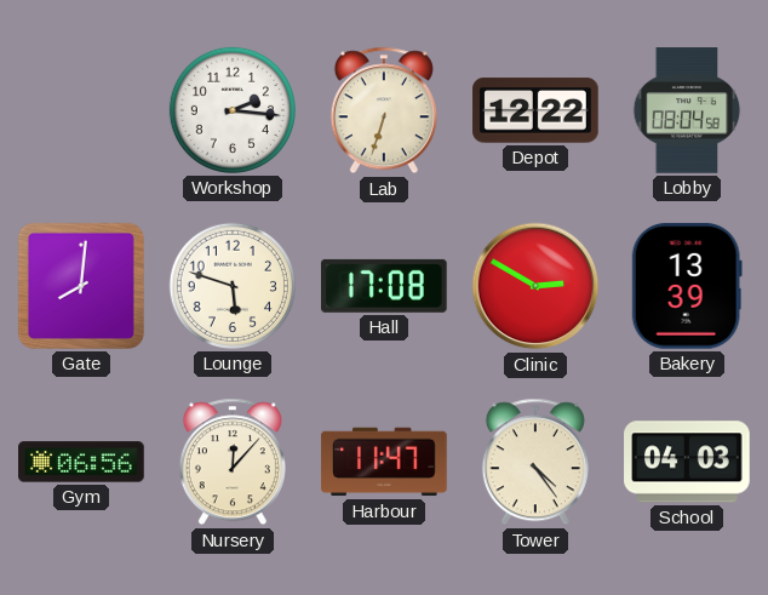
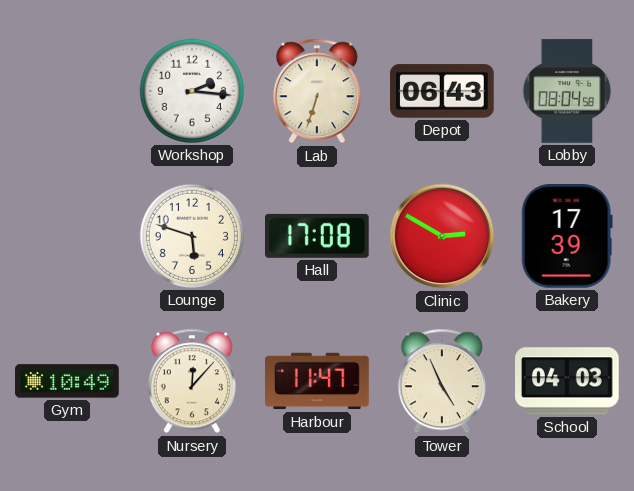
Depot: 12:22 -> 06:43
Gate: 8:01 -> none
Bakery: 13:39 -> 17:39
Gym: 06:56 -> 10:49
Tower: 4:24 -> 4:56
